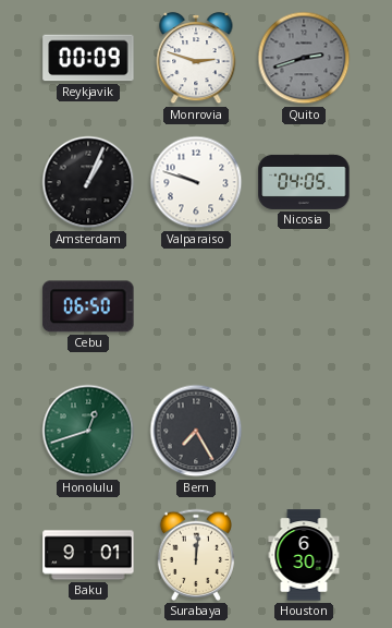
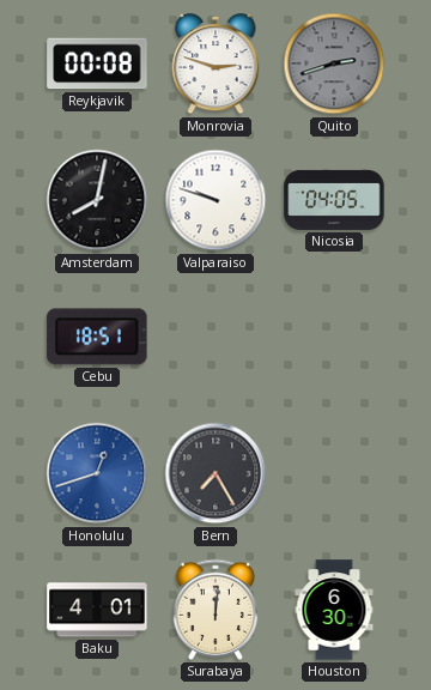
Reykjavik: 00:09 -> 00:08
Amsterdam: 1:04 -> 8:02
Cebu: 06:50 -> 18:51
Honolulu dial: green -> blue
Baku: 9:01 -> 4:01
